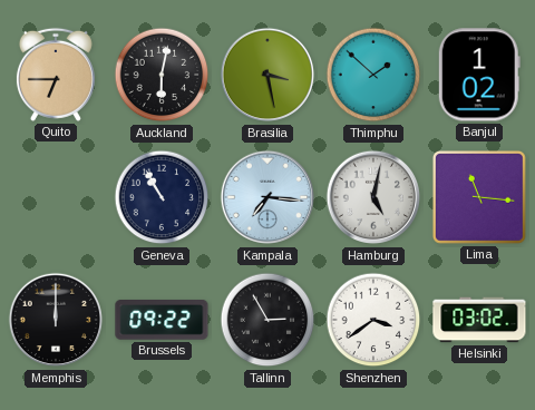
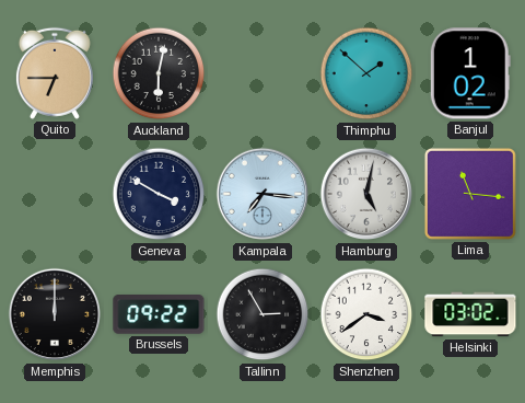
Brasilia: 3:28 -> none
Geneva: 10:55 -> 3:50
